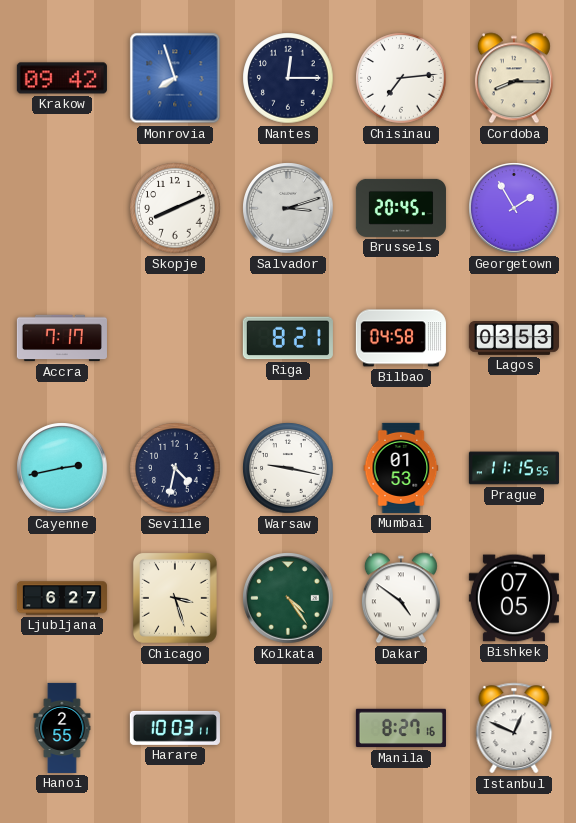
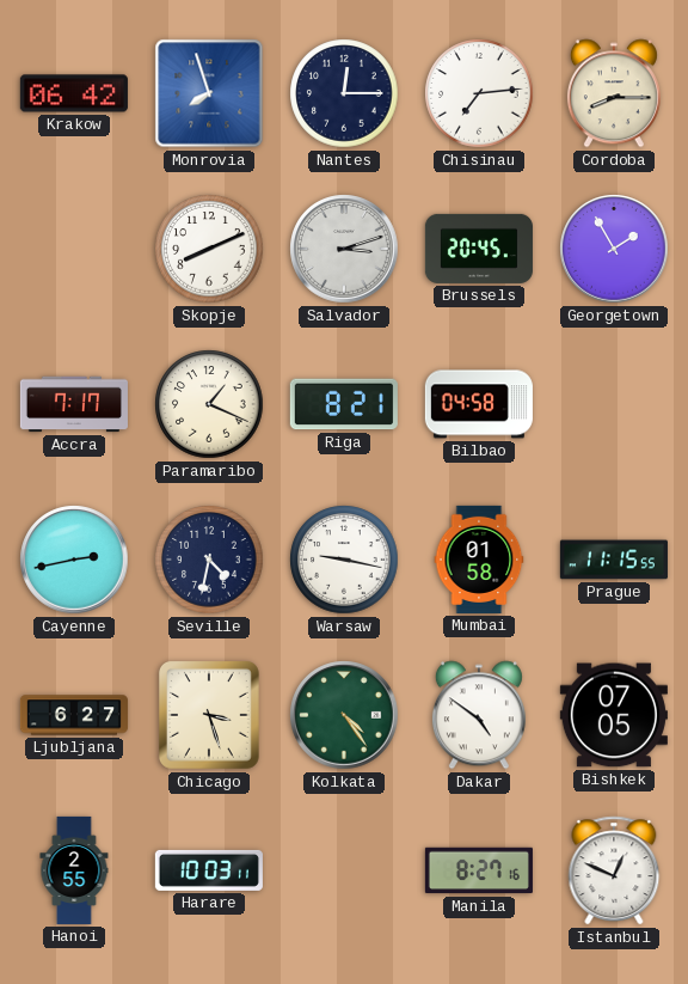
Krakow: 09:42 -> 06:42
Paramaribo: none -> 1:19
Lagos: 03:53 -> none
Mumbai: 01:53 -> 01:58
